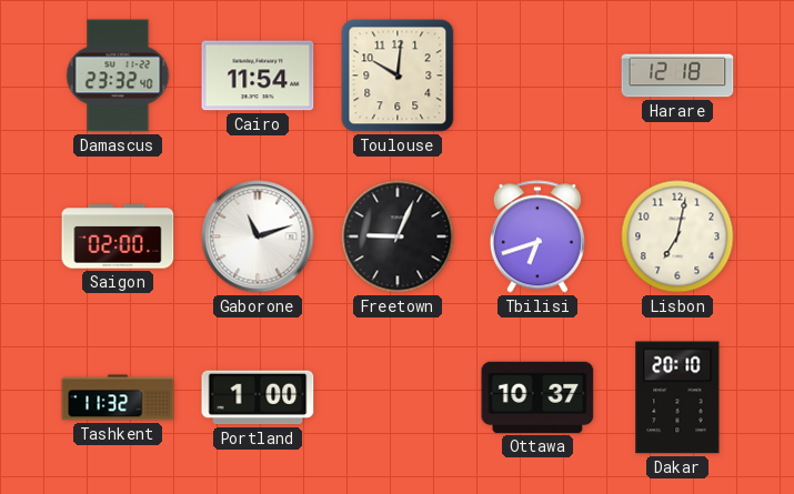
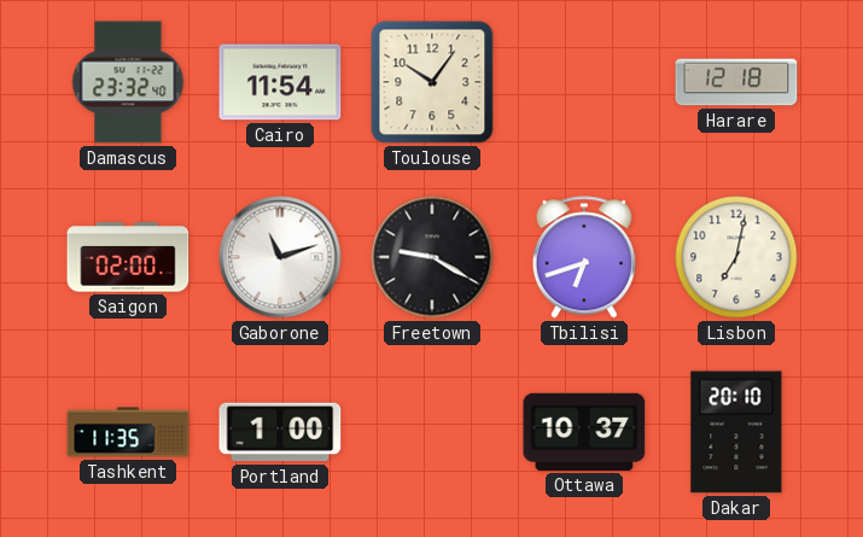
Toulouse: 10:01 -> 10:06
Freetown: 9:04 -> 9:20
Tashkent: 11:32 -> 11:35
